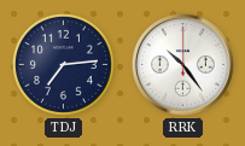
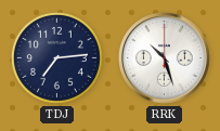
RRK: 10:24 -> 10:27
